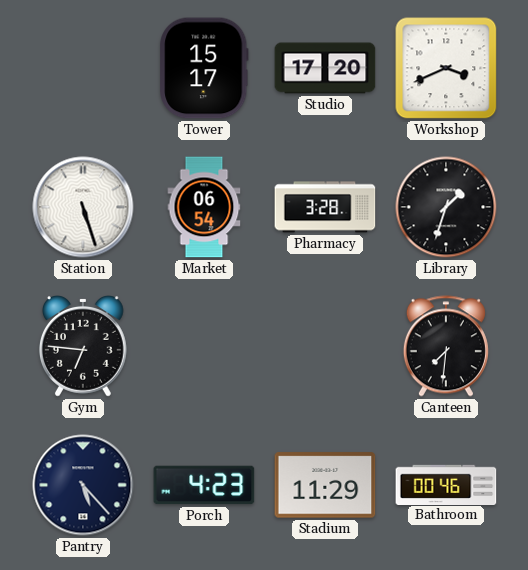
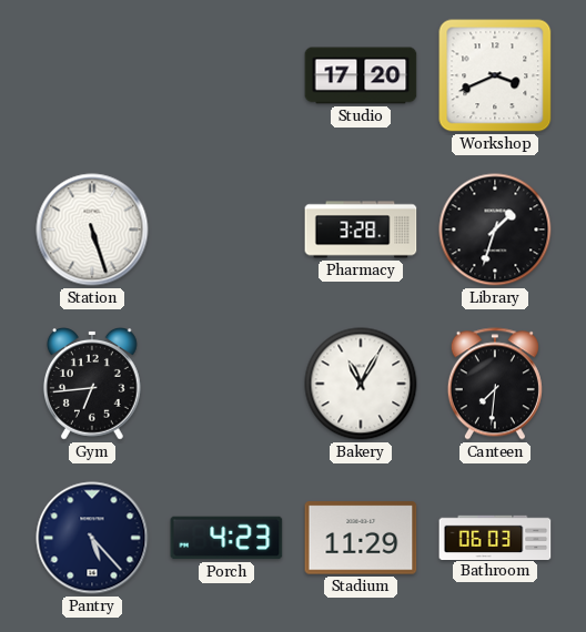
Tower: 15:17 -> none
Market: 06:54 -> none
Gym: 6:46 -> 6:44
Bakery: none -> 11:05
Bathroom: 00:46 -> 06:03
